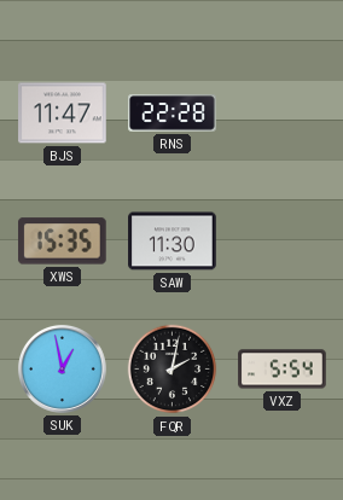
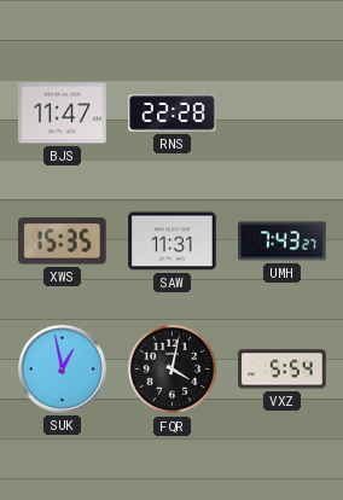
SAW: 11:30 -> 11:31
UMH: none -> 7:43
FQR: 2:02 -> 4:02
